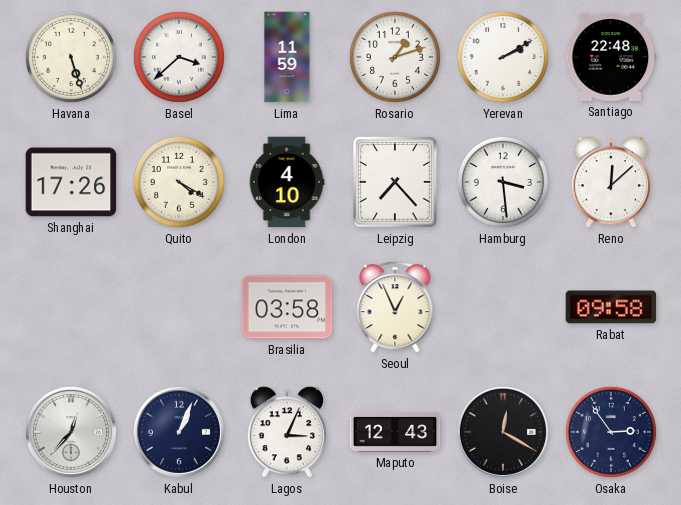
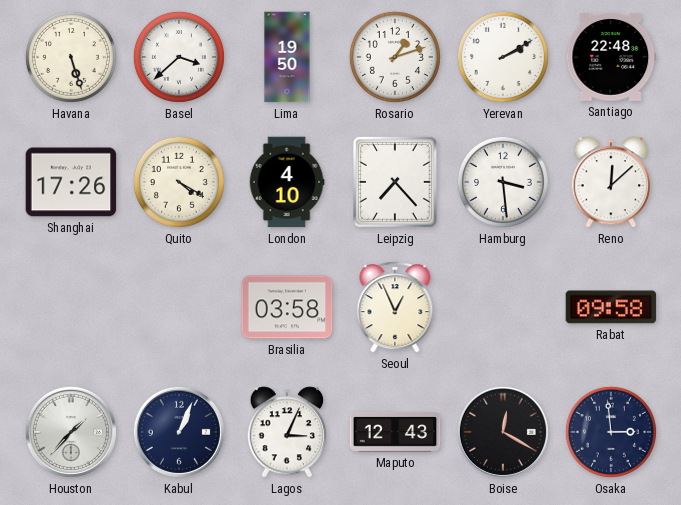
Lima: 11:59 -> 19:50
Houston: 12:37 -> 1:37
Osaka: 2:54 -> 2:59
